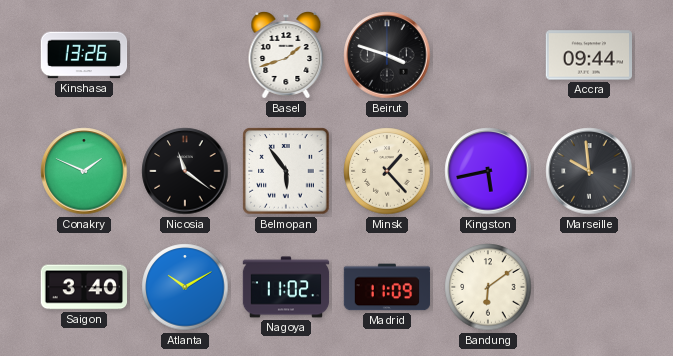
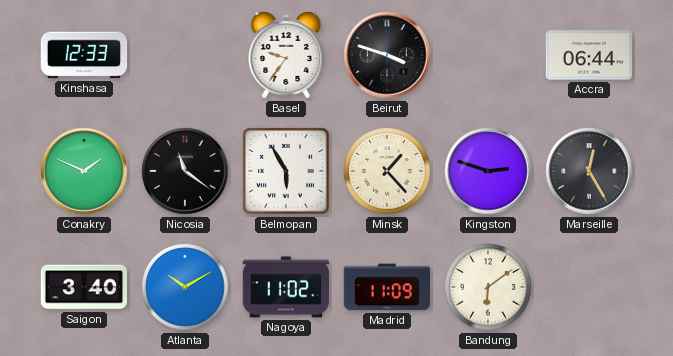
Kinshasa: 13:26 -> 12:33
Basel: 1:42 -> 9:36
Accra: 09:44 -> 06:44
Belmopan: 5:54 -> 5:55
Kingston: 5:43 -> 2:48
Marseille: 9:59 -> 12:25
